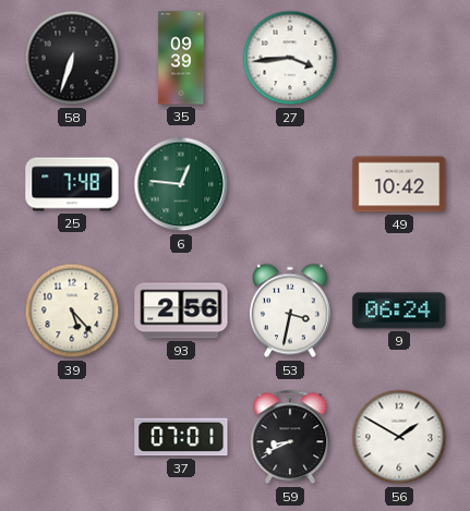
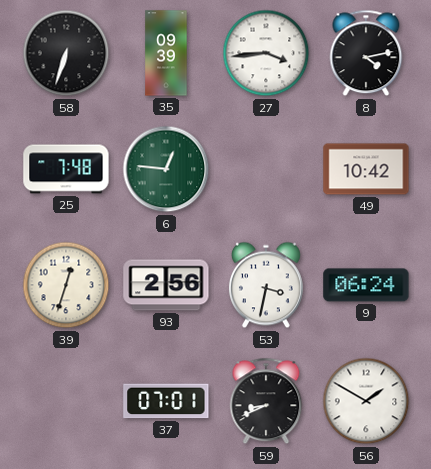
8: none -> 4:13
39: 5:23 -> 12:33
